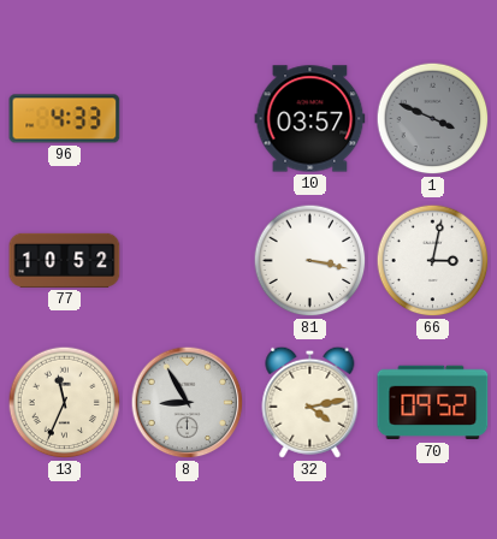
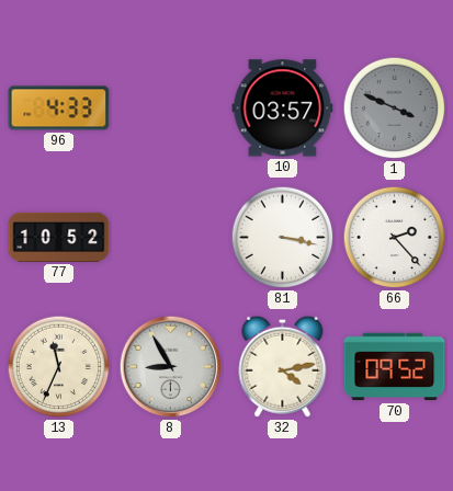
66: 3:02 -> 2:23
